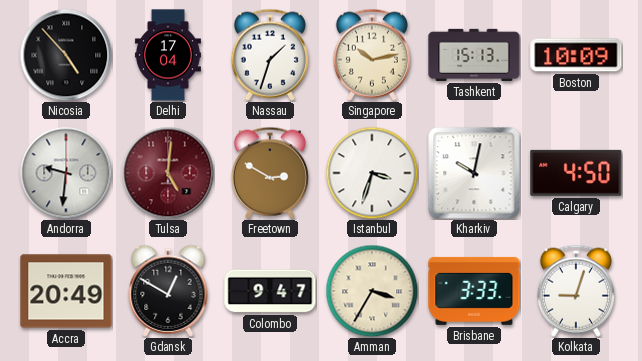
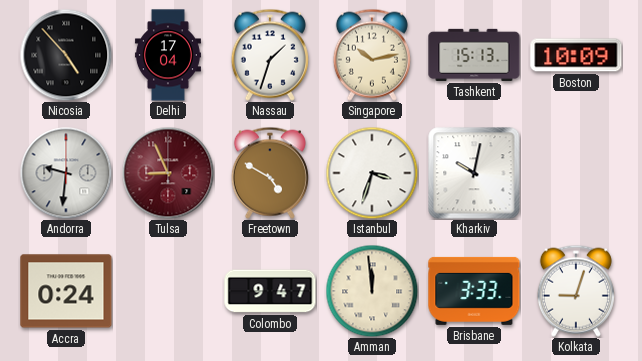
Tulsa: 5:01 -> 8:56
Freetown: 2:50 -> 4:50
Calgary: 4:50 -> none
Accra: 20:49 -> 0:24
Gdansk: 12:50 -> none
Amman: 3:35 -> 11:59
